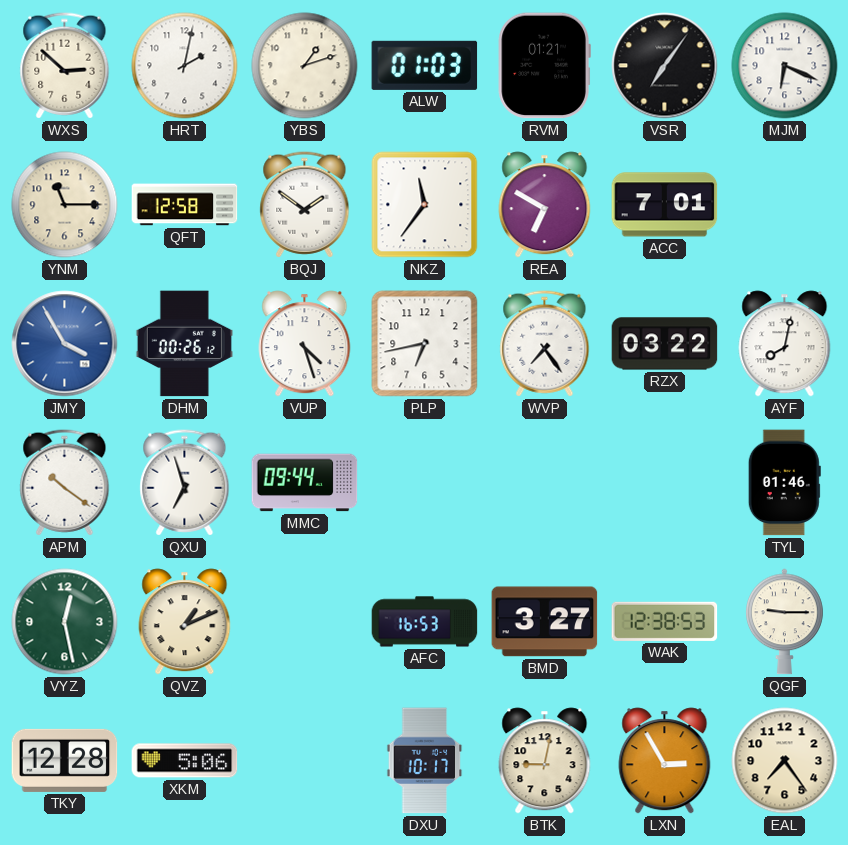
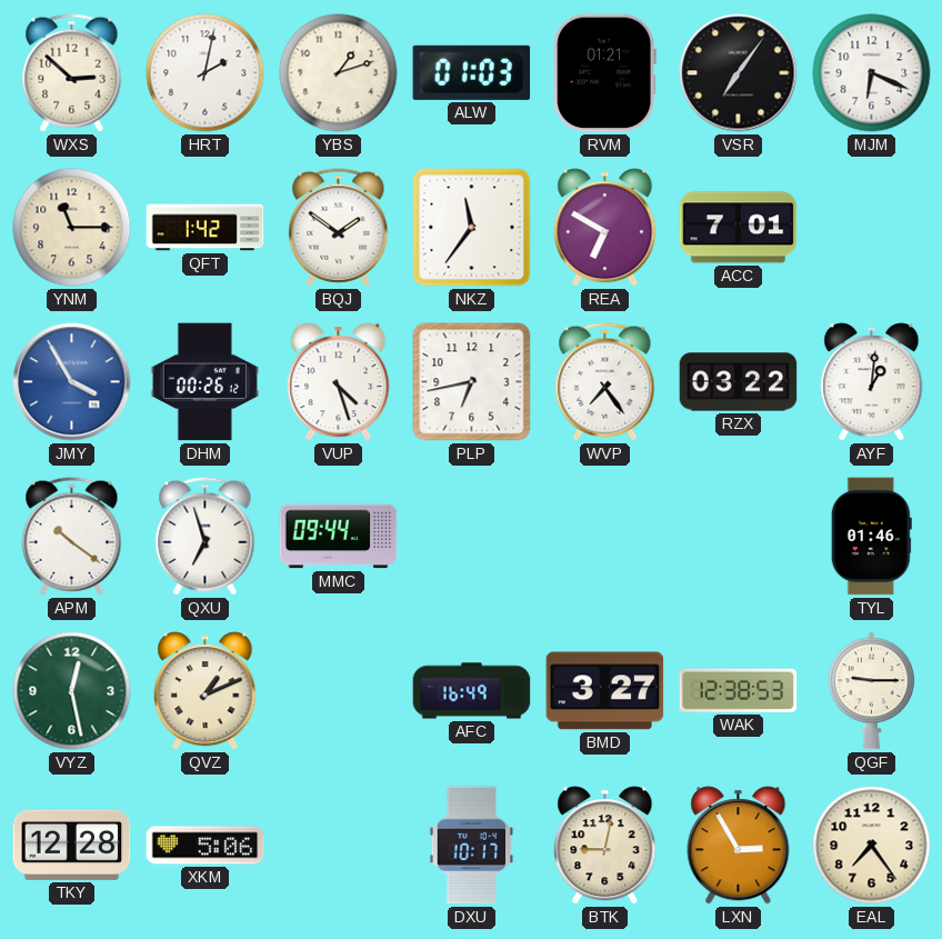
QFT: 12:58 -> 1:42
AYF: 8:02 -> 1:01
AFC: 16:53 -> 16:49
